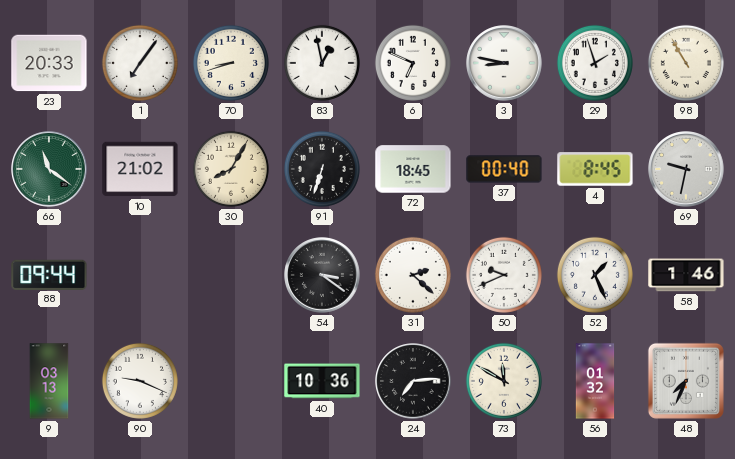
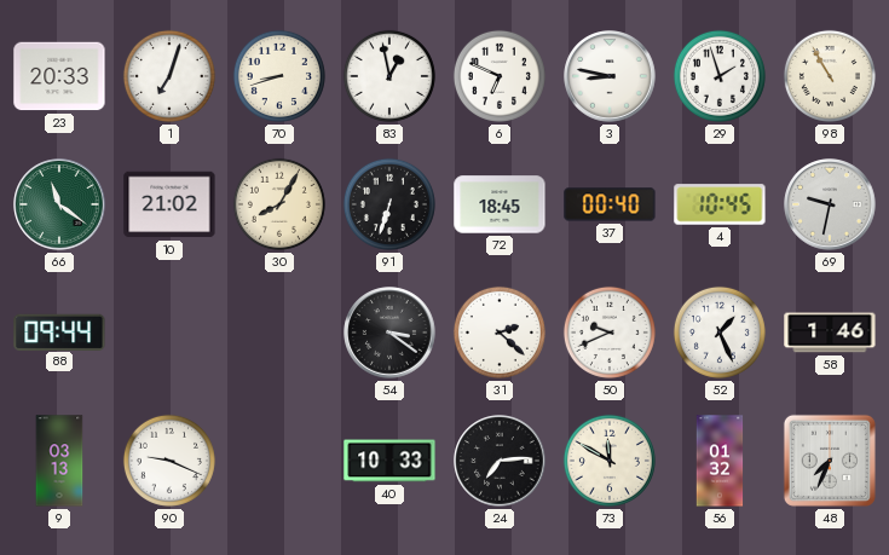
1: 7:06 -> 7:03
4: 8:45 -> 10:45
40: 10:36 -> 10:33
